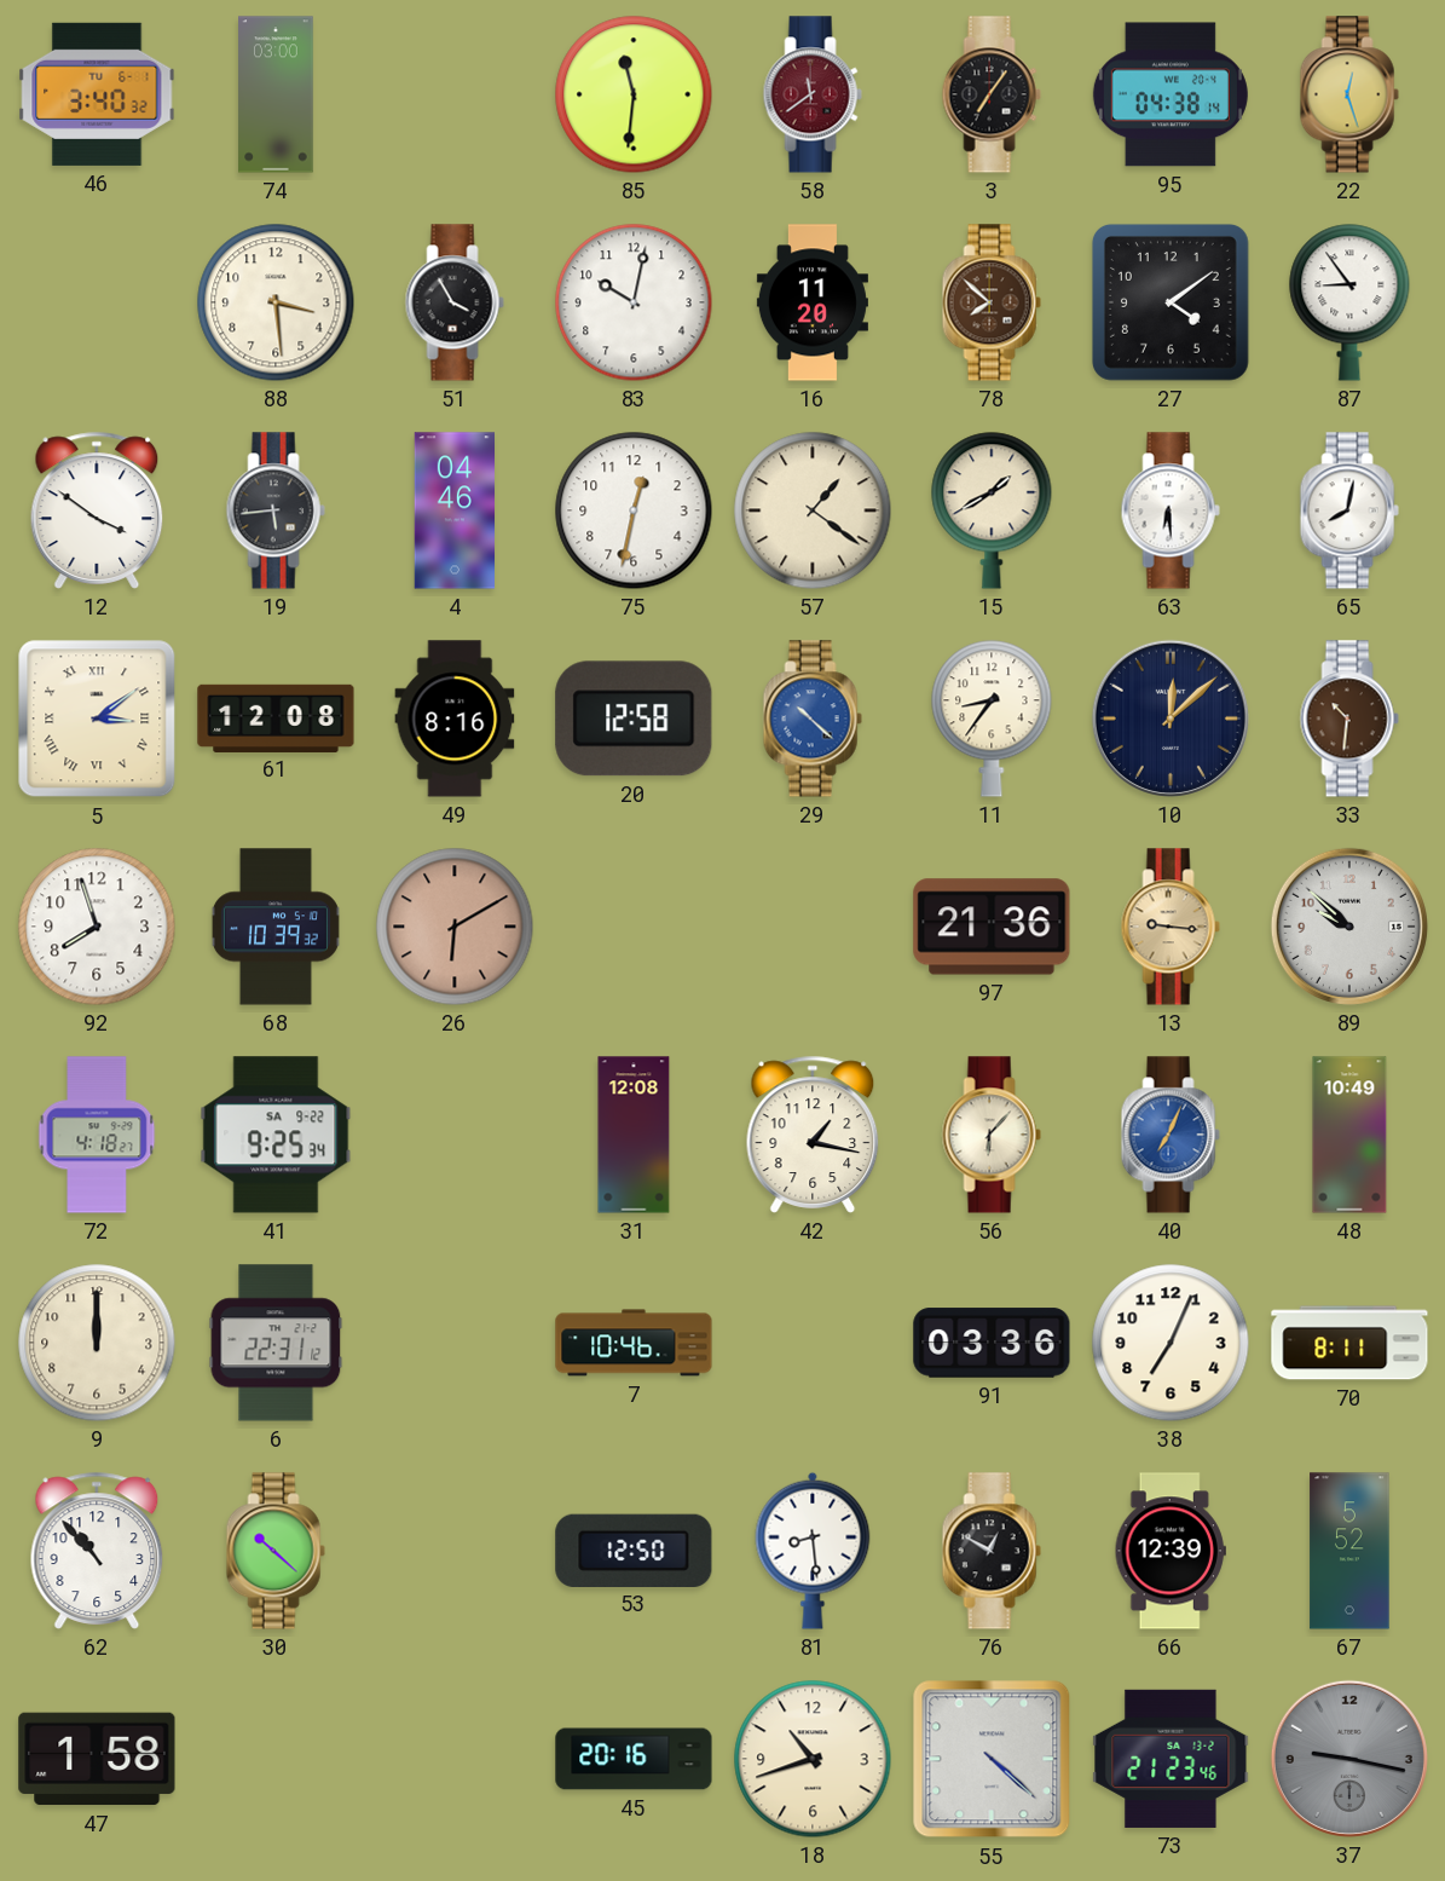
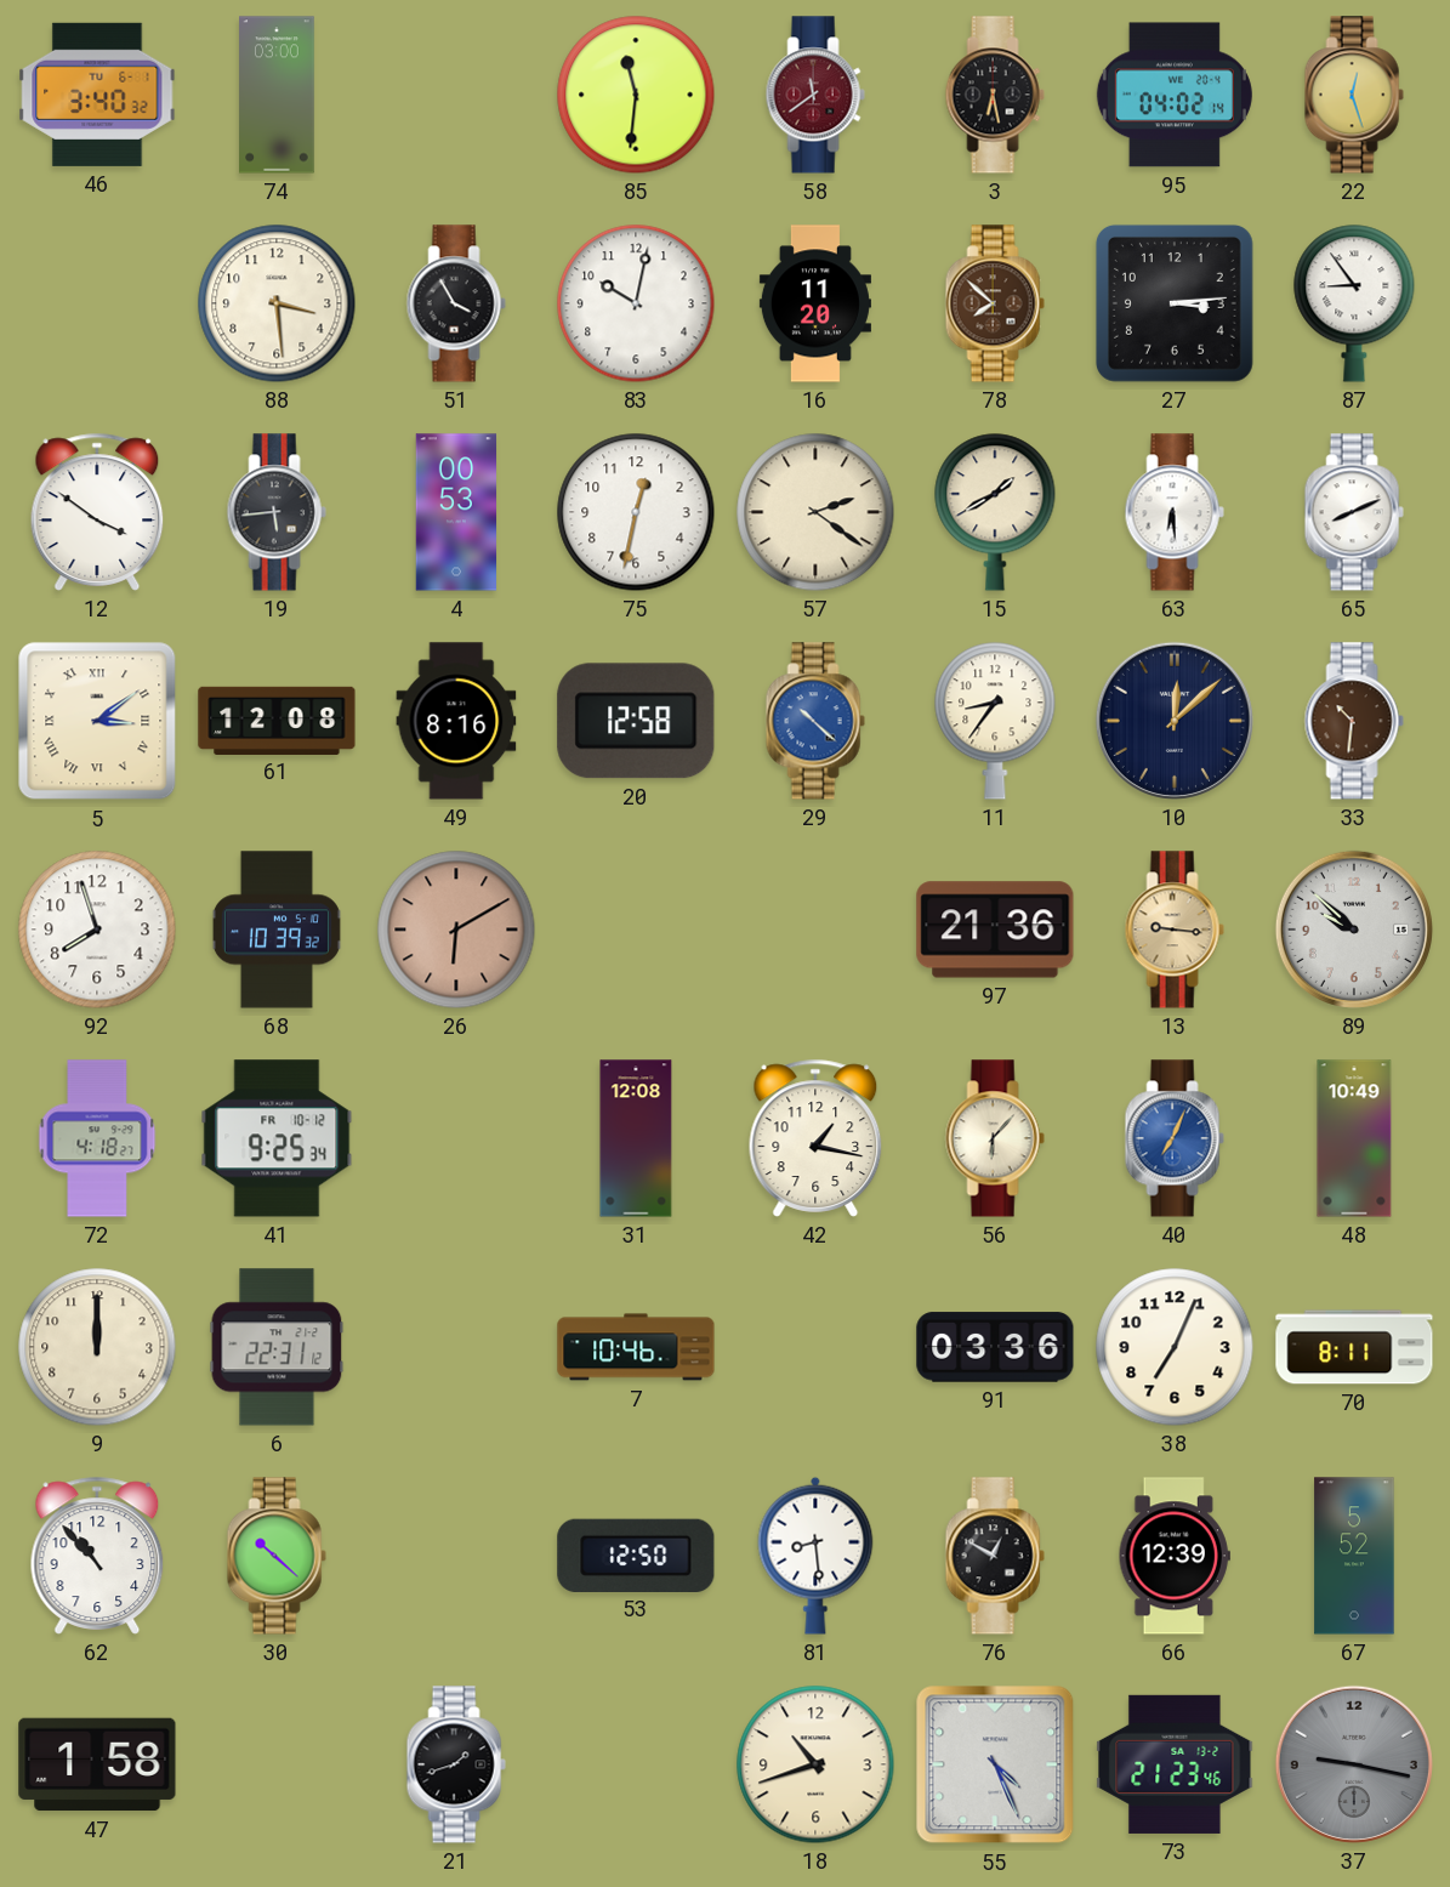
3: 7:06 -> 6:28
95: 04:38 -> 04:02
27: 4:09 -> 3:14
4: 04:46 -> 00:53
57: 1:21 -> 2:21
65: 8:02 -> 8:11
41 date: SA 9-22 -> FR 10-12
21: none -> 1:42
45: 20:16 -> none
55: 4:22 -> 4:26
